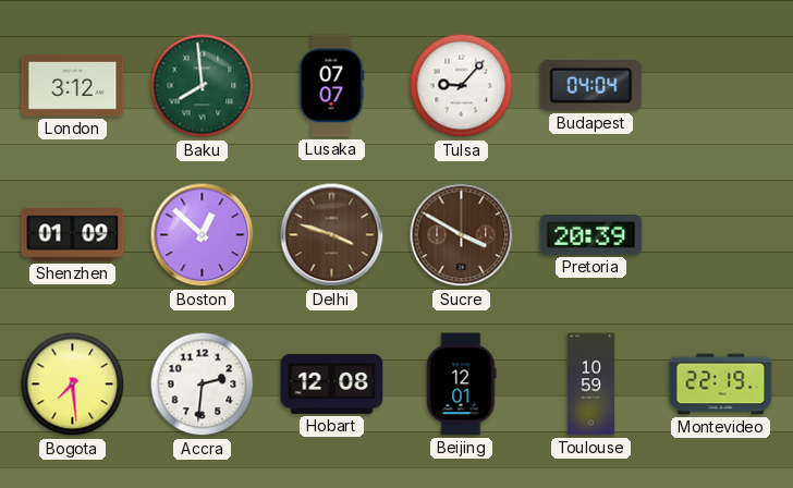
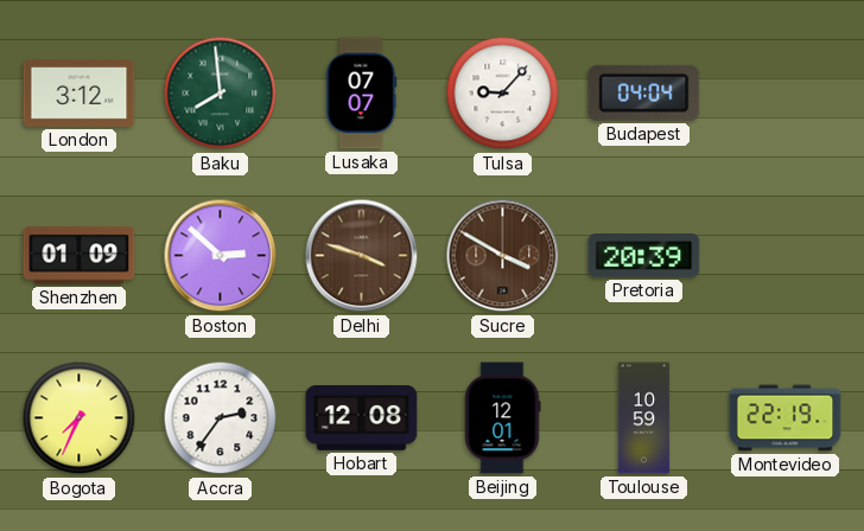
Boston: 12:52 -> 2:52
Bogota: 7:29 -> 7:34
Accra: 2:31 -> 2:36
